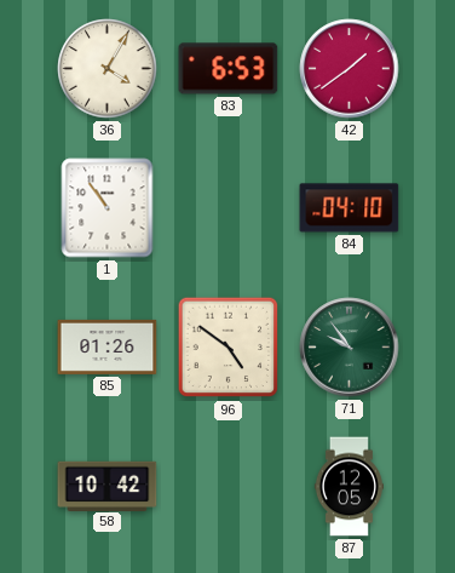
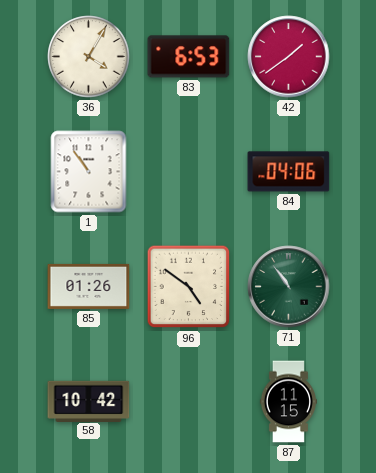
84: 04:10 -> 04:06
71: 9:54 -> 10:54
87: 12:05 -> 11:15
